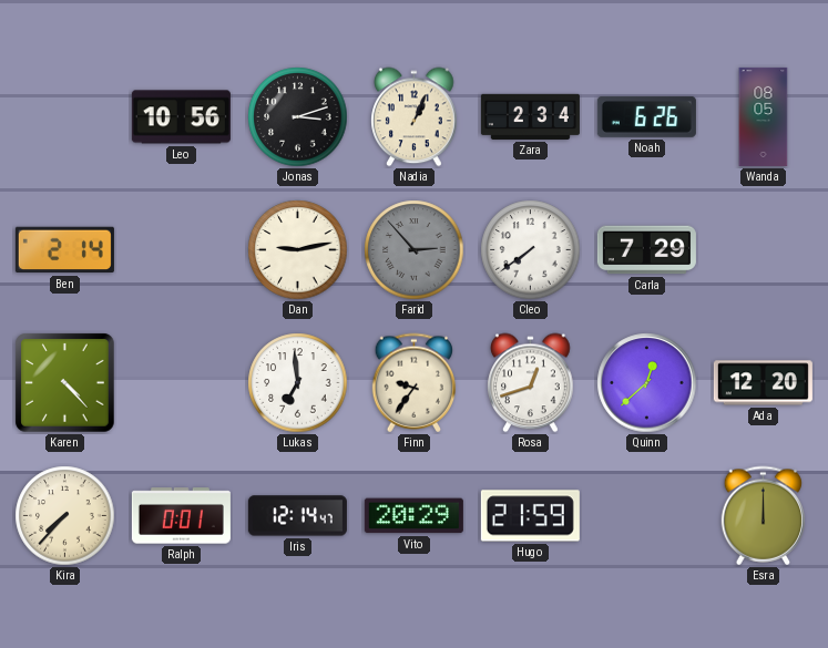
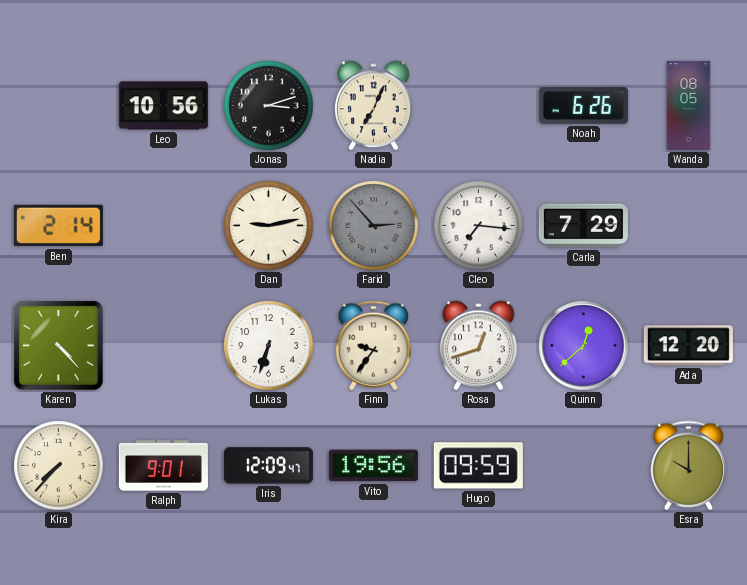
Nadia: 1:04 -> 7:04
Zara: 2:34 -> none
Cleo: 7:39 -> 7:16
Lukas: 6:59 -> 6:33
Ralph: 0:01 -> 9:01
Iris: 12:14 -> 12:09
Vito: 20:29 -> 19:56
Hugo: 21:59 -> 09:59
Esra: 12:00 -> 10:00
